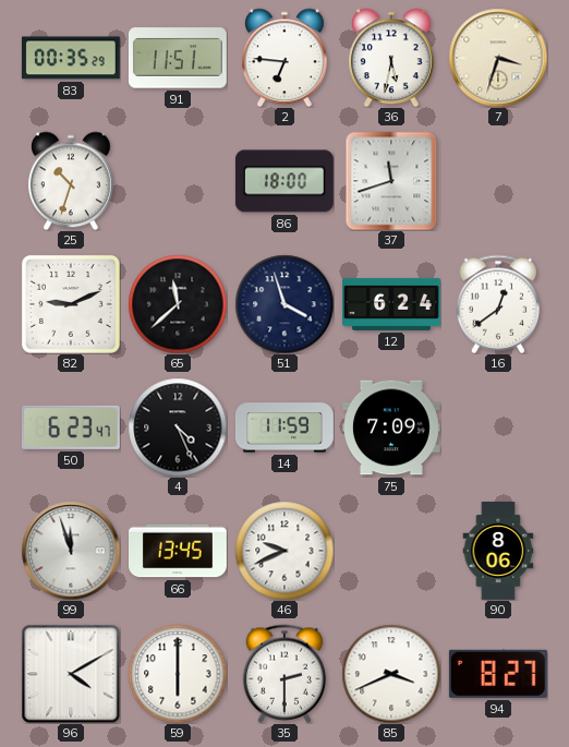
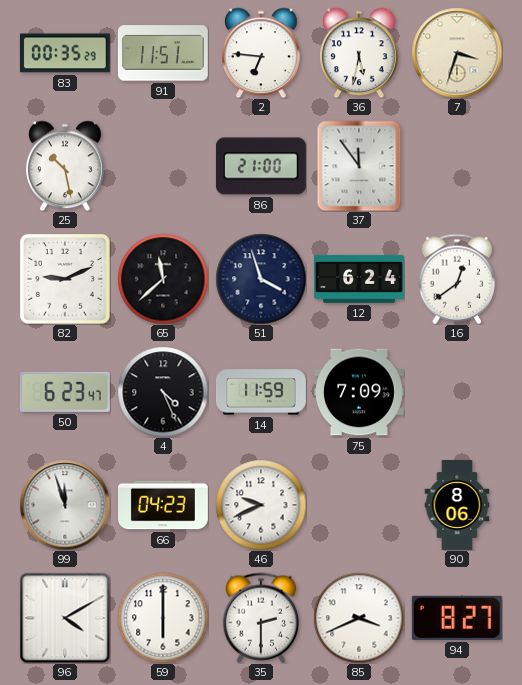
25: 10:33 -> 10:28
86: 18:00 -> 21:00
37: 11:42 -> 11:54
66: 13:45 -> 04:23
